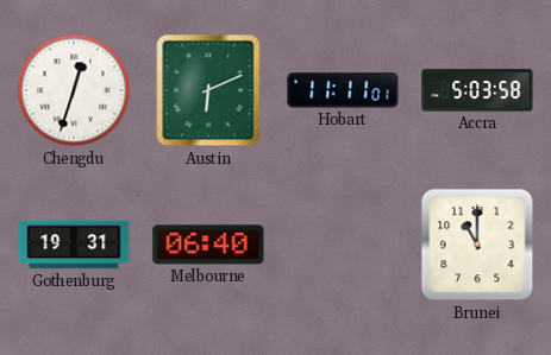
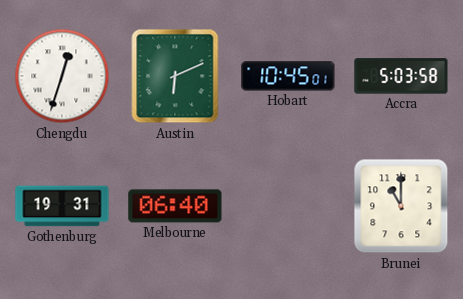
Hobart: 11:11 -> 10:45
